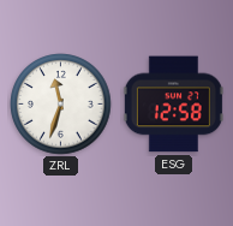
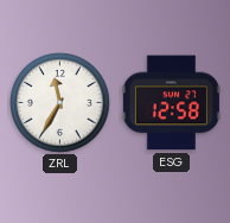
ZRL: 11:33 -> 11:35
